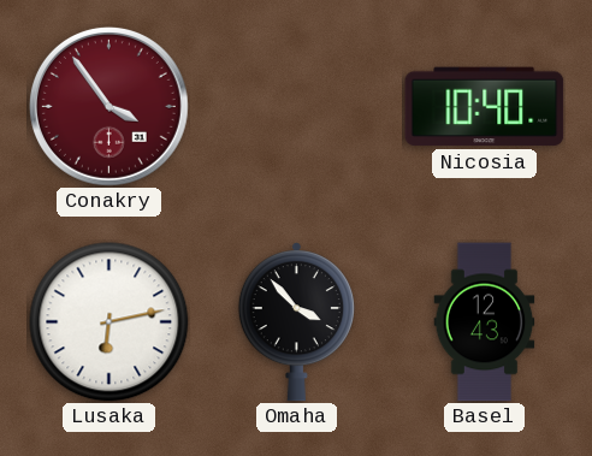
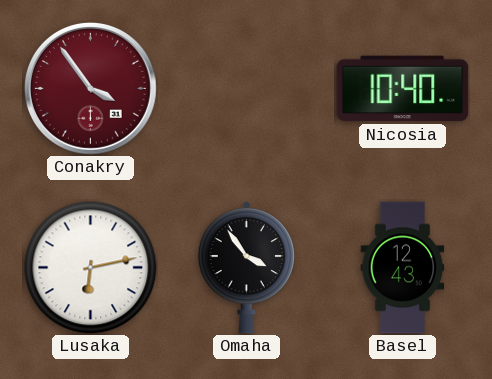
Omaha: 3:53 -> 3:54
